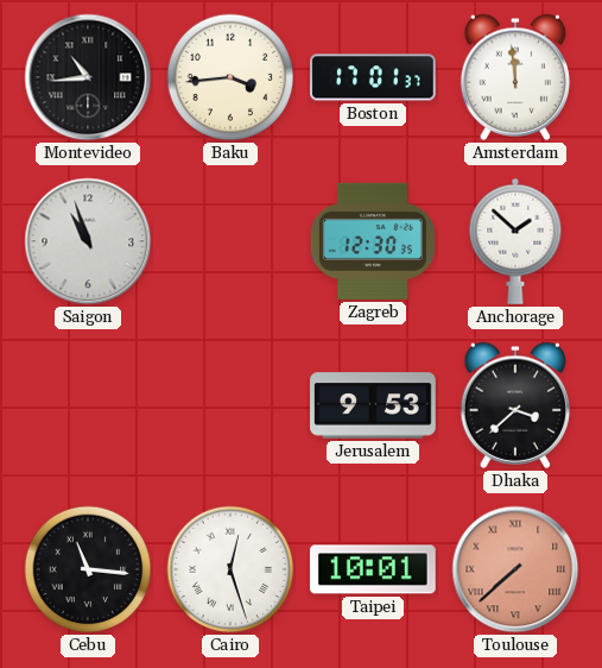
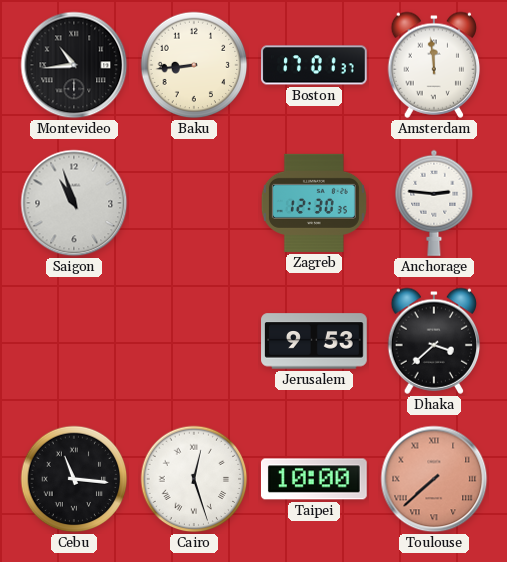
Baku: 3:44 -> 8:44
Anchorage: 1:52 -> 2:46
Taipei: 10:01 -> 10:00
